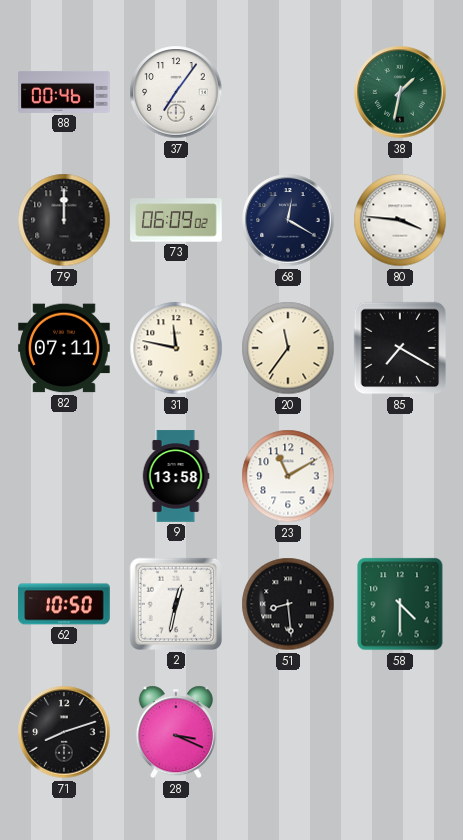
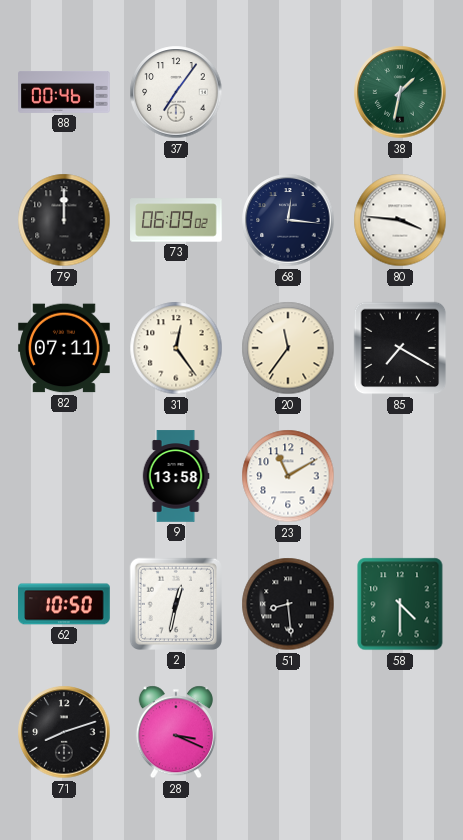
68: 12:20 -> 12:16
31: 11:47 -> 12:24
